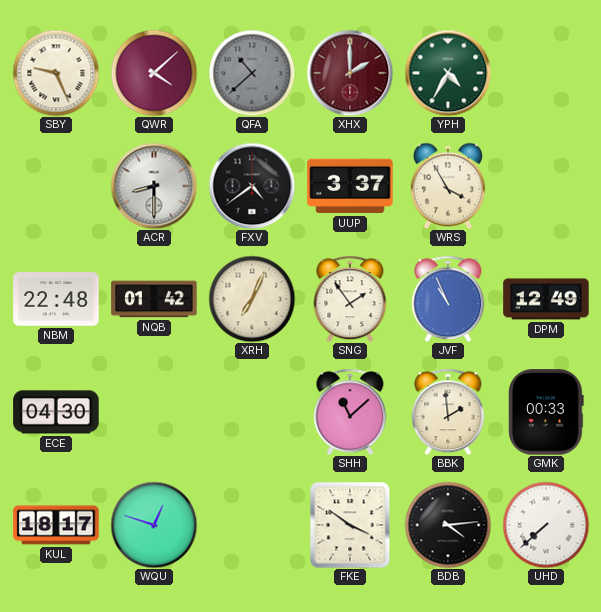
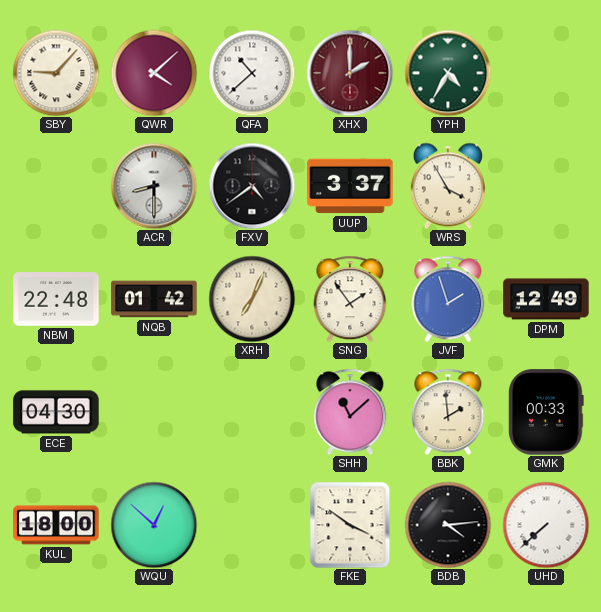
SBY: 9:26 -> 9:07
QFA dial: grey -> white
JVF: 10:56 -> 1:57
KUL: 18:17 -> 18:00
WQU: 12:48 -> 12:52
